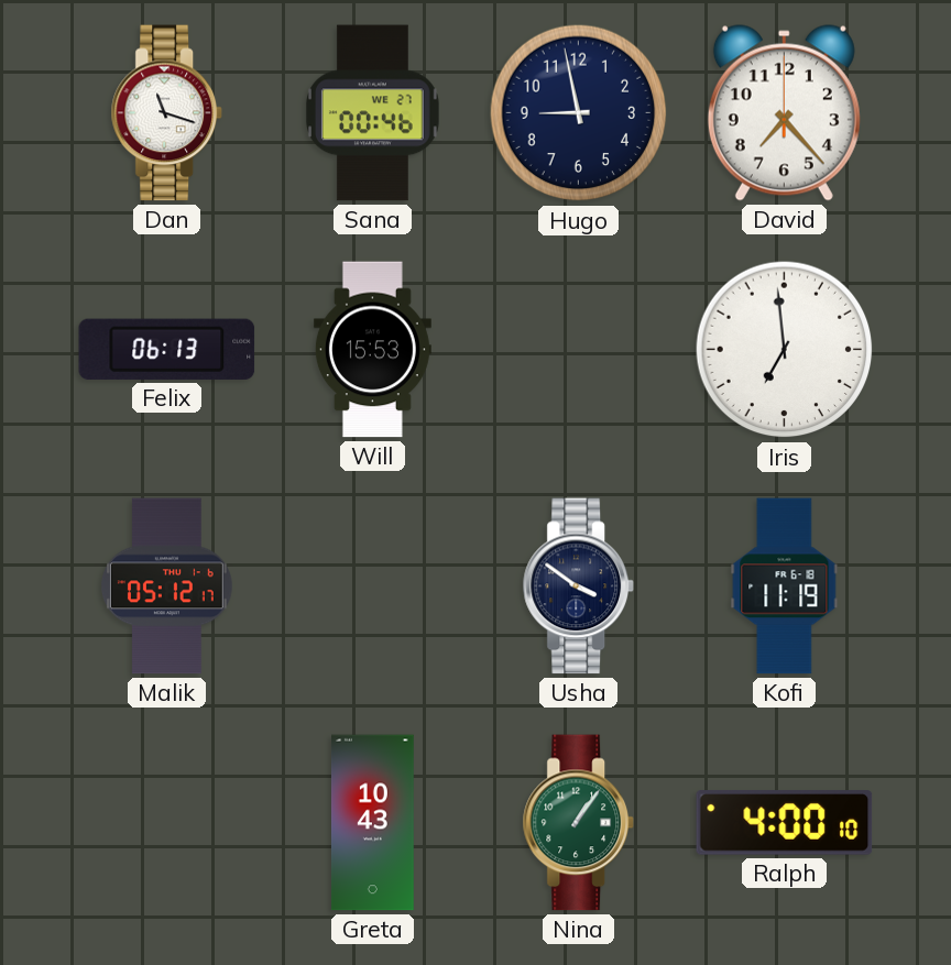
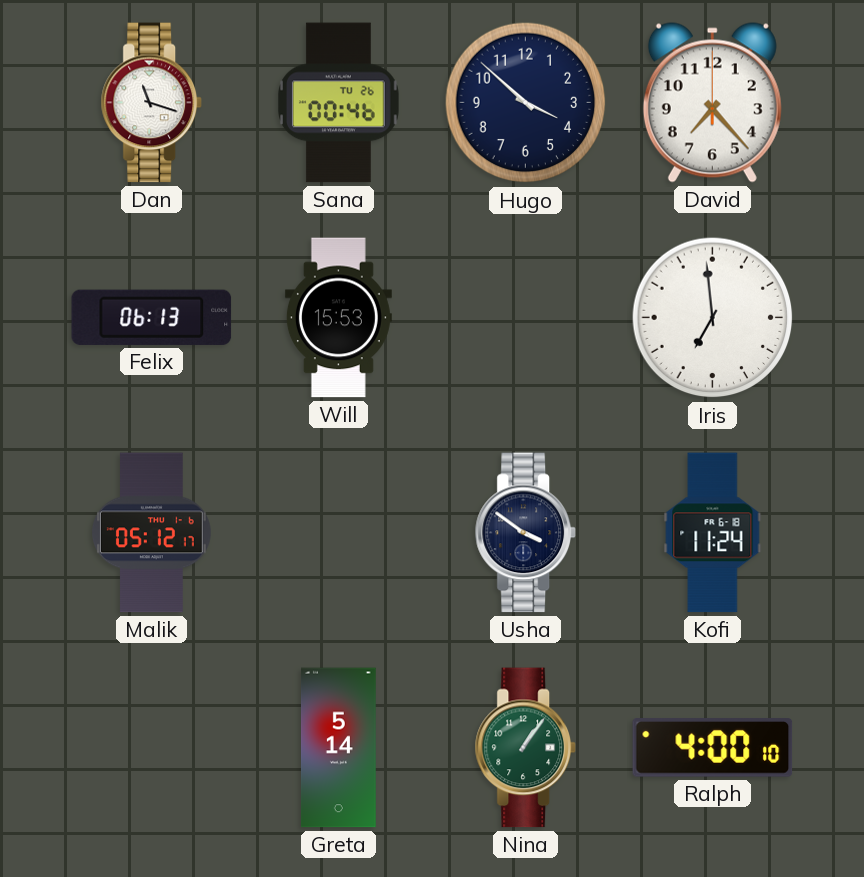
Sana date: WE 27 -> TU 26
Hugo: 8:58 -> 3:52
Kofi: 11:19 -> 11:24
Greta: 10:43 -> 5:14
